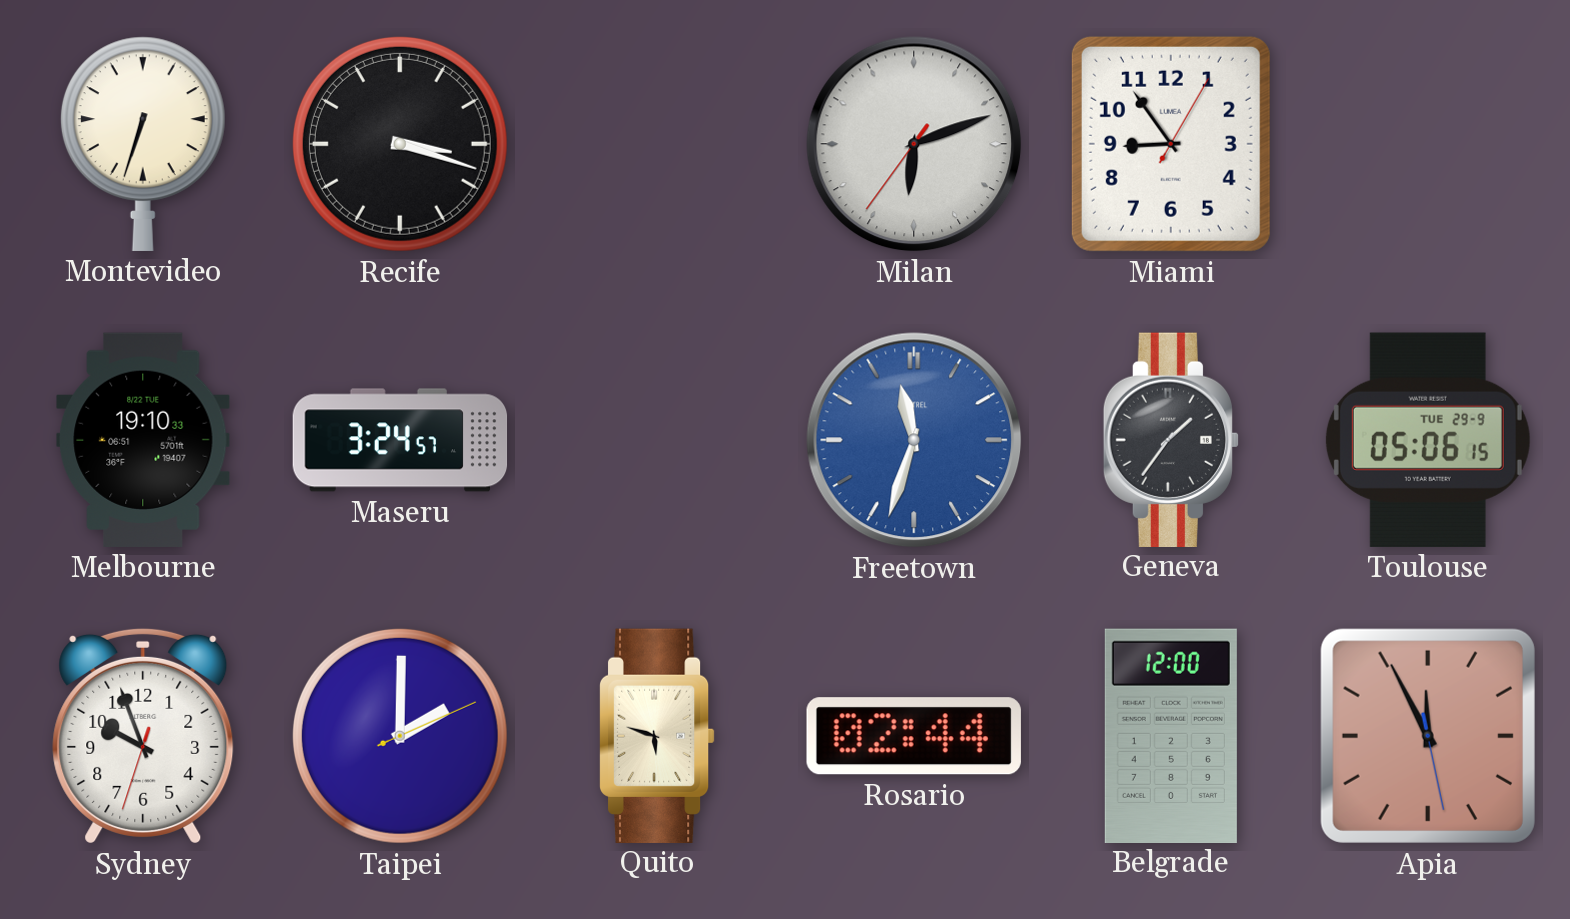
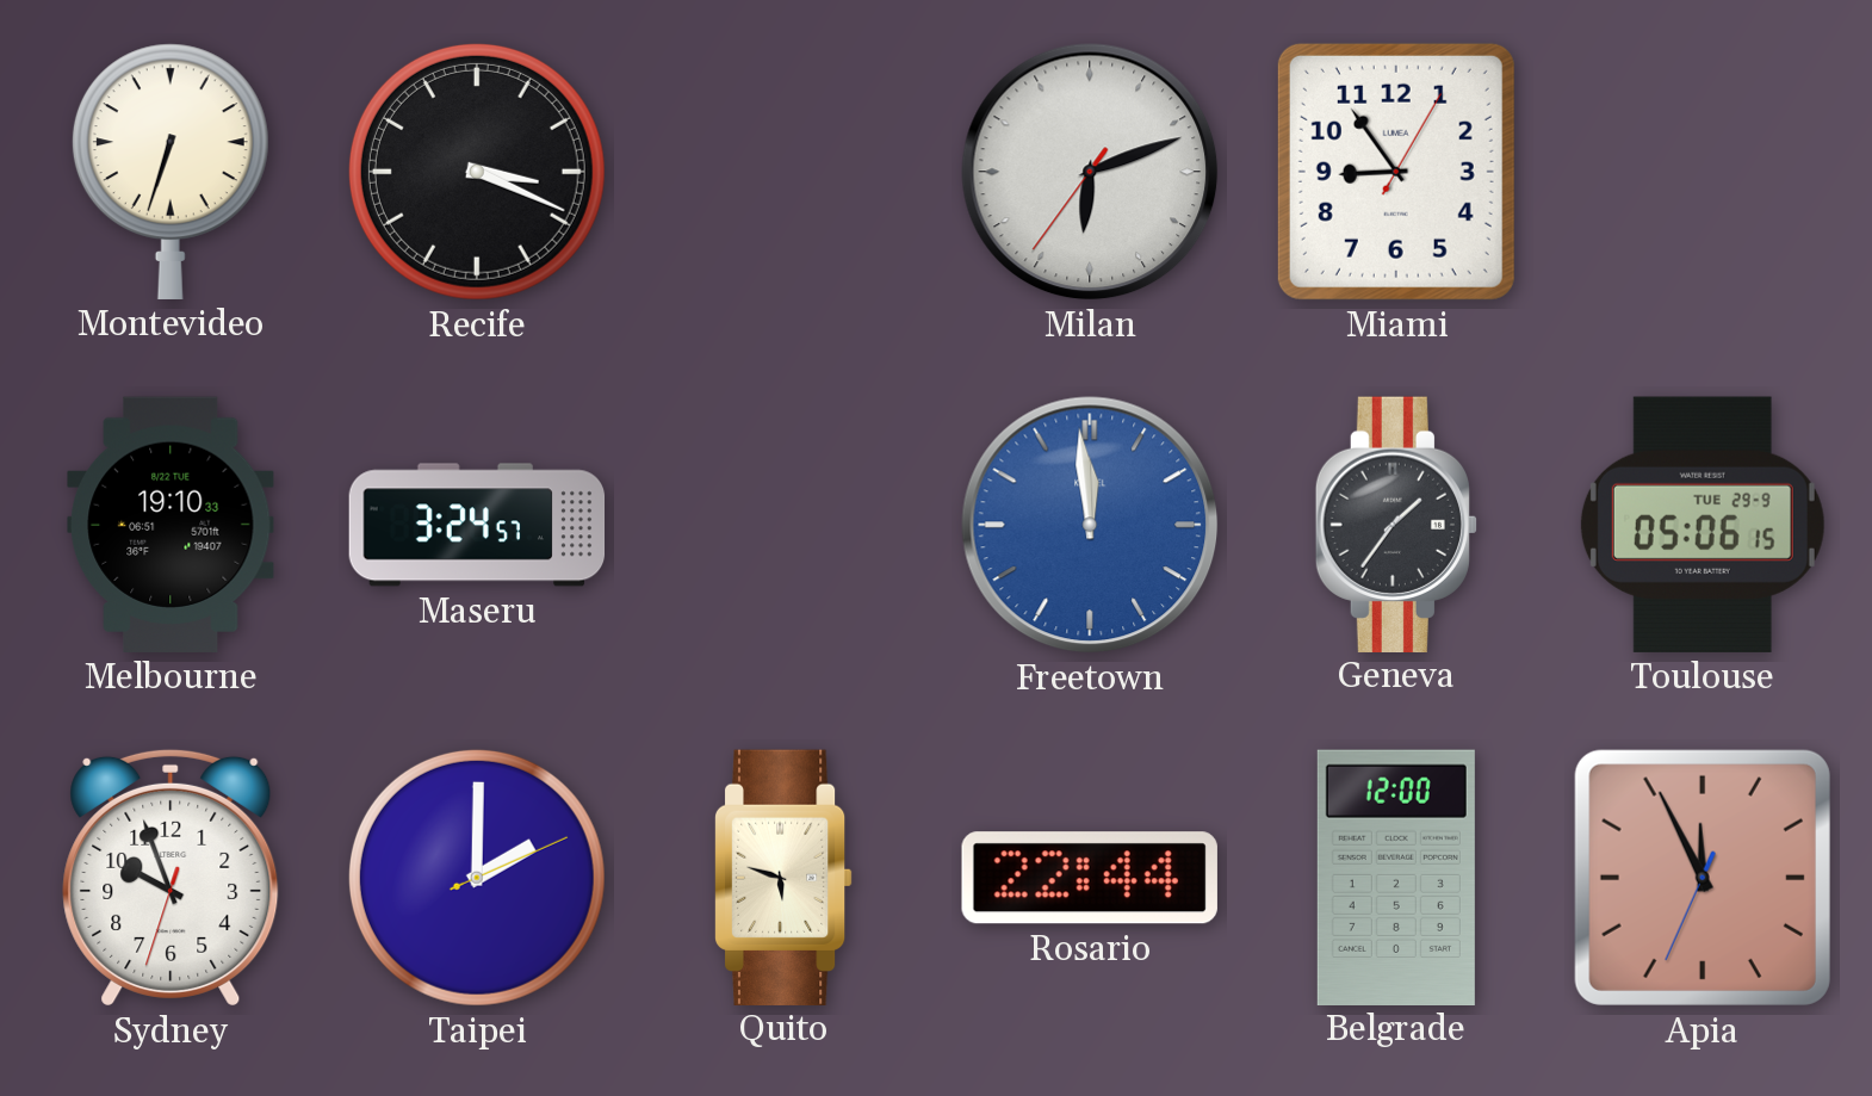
Recife: 3:18 -> 3:19
Freetown: 11:33 -> 11:59
Rosario: 02:44 -> 22:44
Apia: 11:55:28 -> 11:55:34
